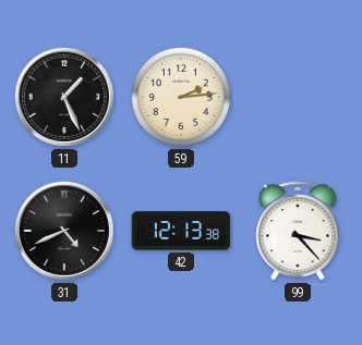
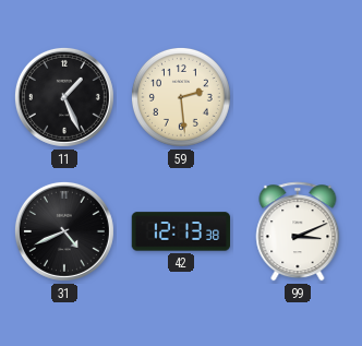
59: 2:14 -> 2:29
99: 3:23 -> 3:11
